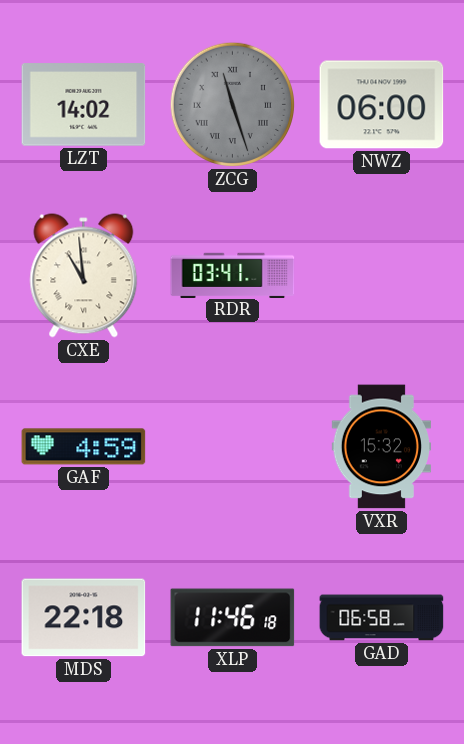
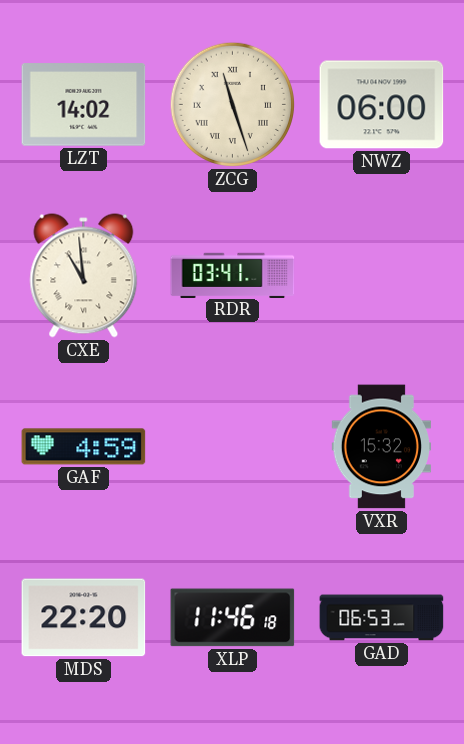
ZCG dial: grey -> cream
MDS: 22:18 -> 22:20
GAD: 06:58 -> 06:53
